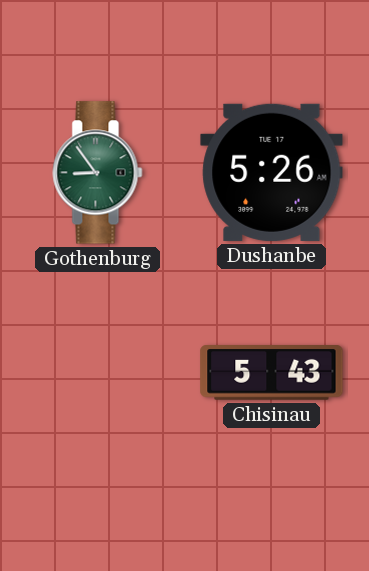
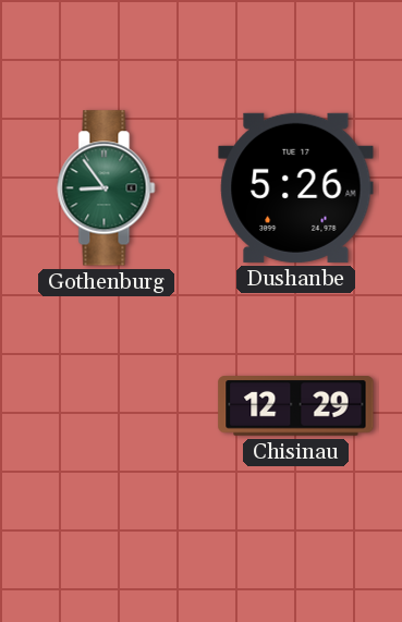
Chisinau: 5:43 -> 12:29
